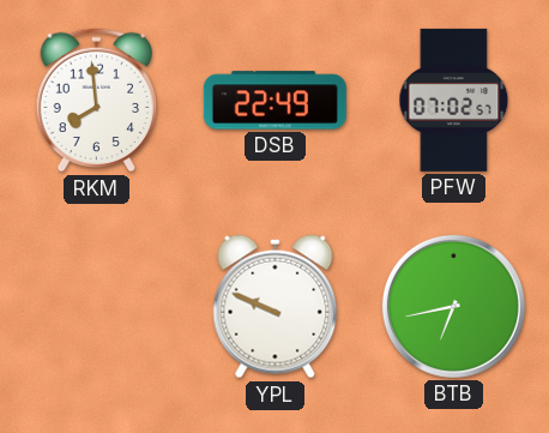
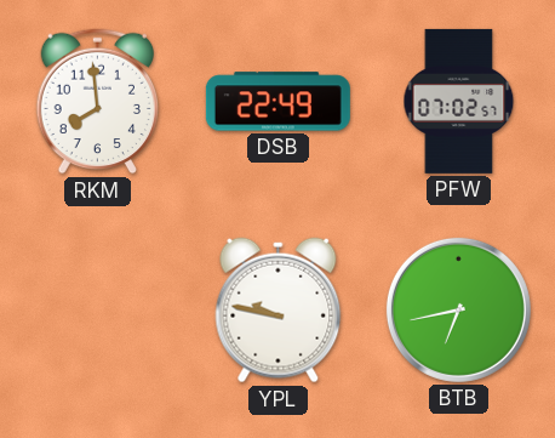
YPL: 9:49 -> 9:47
